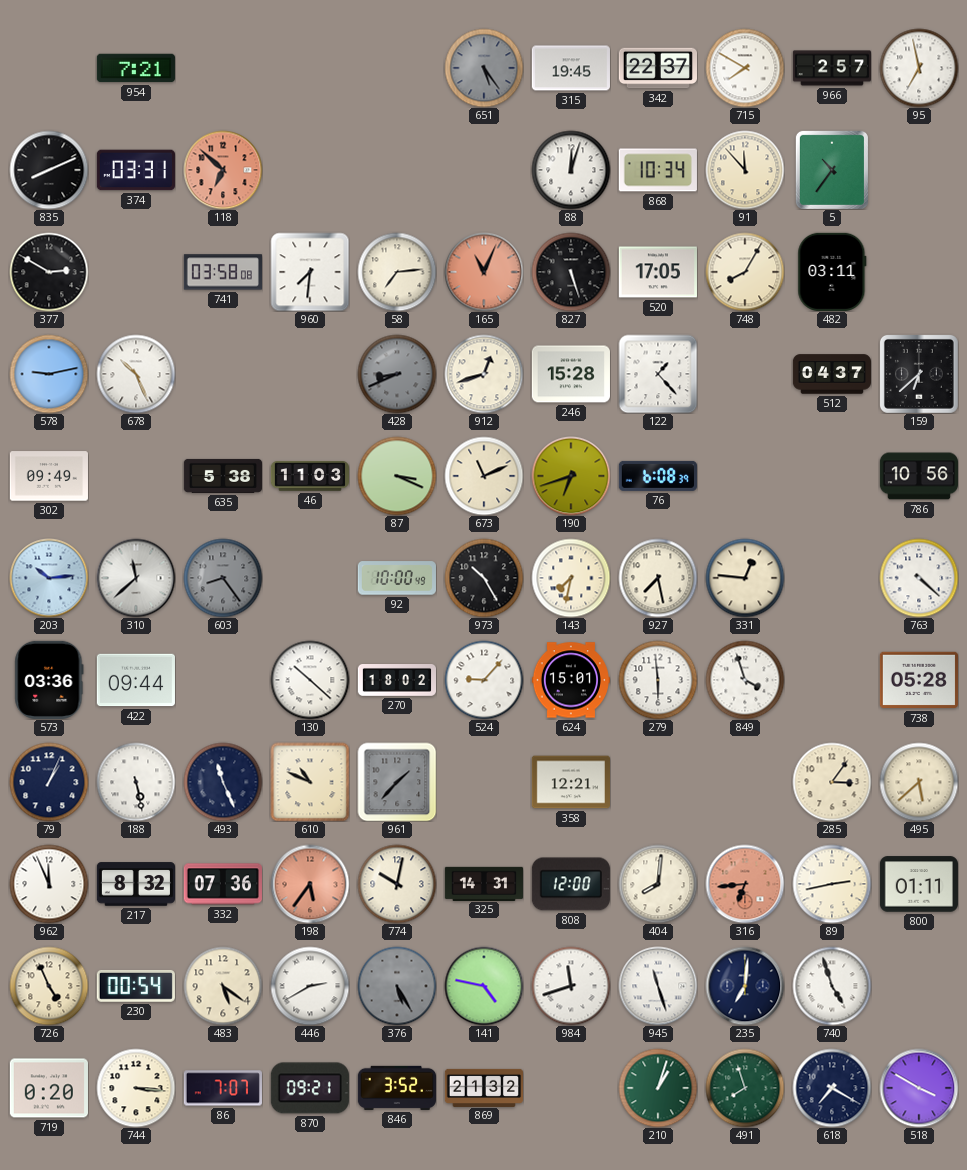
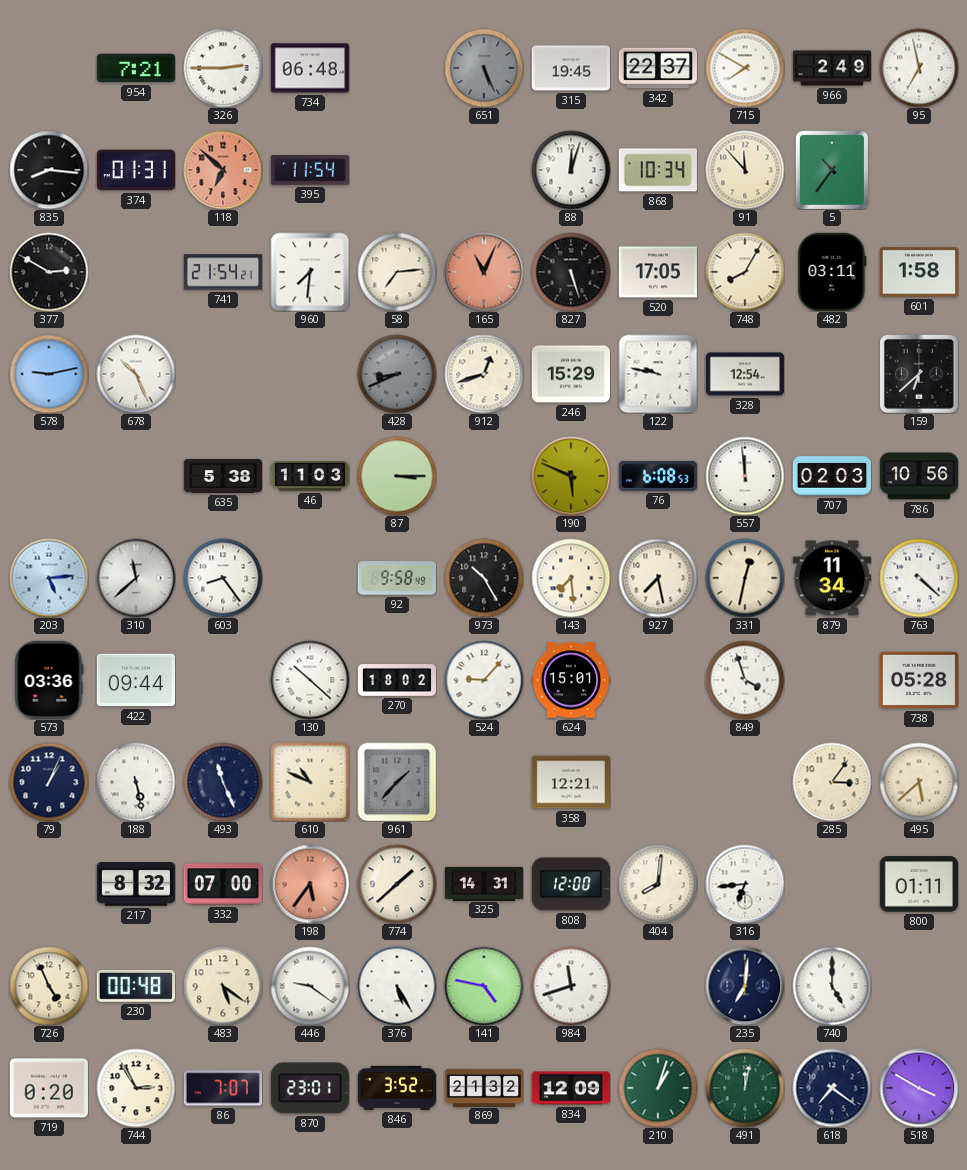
326: none -> 2:45
734: none -> 06:48
651: 5:24 -> 5:26
966: 2:57 -> 2:49
835: 8:11 -> 8:16
374: 03:31 -> 01:31
395: none -> 11:54
741: 03:58 -> 21:54
601: none -> 1:58
246: 15:28 -> 15:29
122: 1:23 -> 9:47
328: none -> 12:54
512: 04:37 -> none
302: 09:49 -> none
87: 3:19 -> 3:15
673: 11:11 -> none
190: 6:42 -> 5:49
76: 6:08:39 -> 6:08:53
557: none -> 11:59
707: none -> 02:03
203: 10:14 -> 5:14
603 dial: grey -> white
92: 10:00 -> 9:58
143: 7:32 -> 7:29
331: 12:46 -> 12:32
879: none -> 11:34
279: 5:59 -> none
962: 11:56 -> none
332: 07:36 -> 07:00
774: 10:02 -> 1:38
316 dial: salmon -> white
89: 2:43 -> none
230: 00:54 -> 00:48
446: 2:40 -> 9:21
376 dial: grey -> white
945: 11:27 -> none
740: 4:57 -> 5:00
744: 3:16 -> 2:55
870: 09:21 -> 23:01
834: none -> 12:09
491: 7:57 -> 12:02
618: 7:20 -> 7:21
